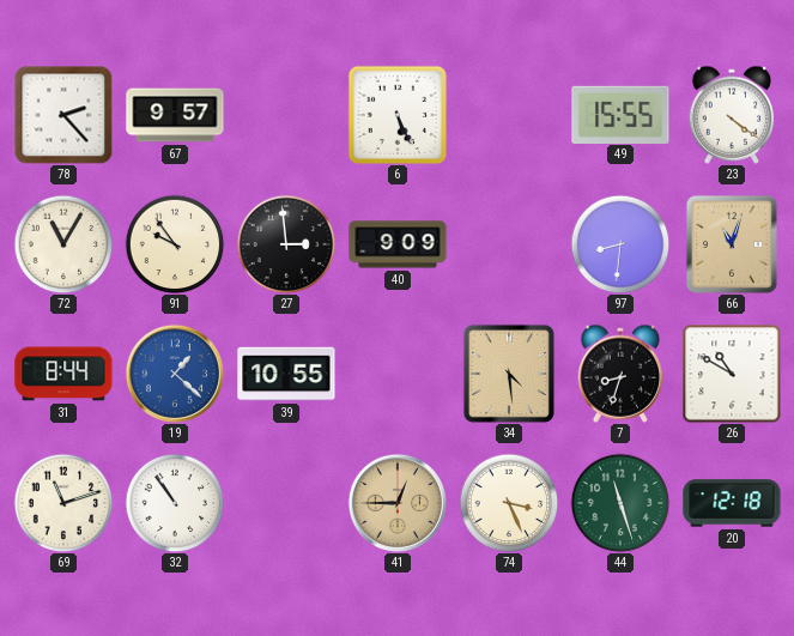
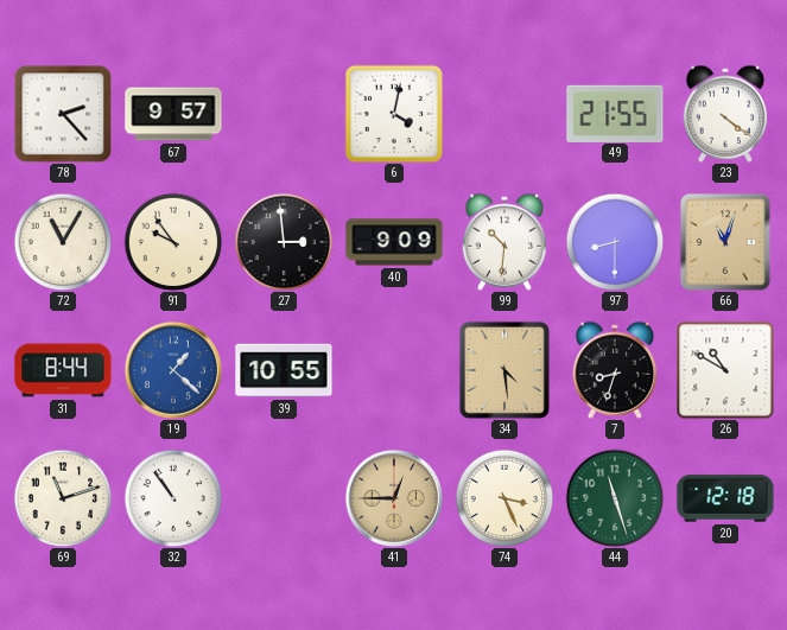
6: 5:26 -> 4:02
49: 15:55 -> 21:55
99: none -> 10:31
97: 8:31 -> 8:30
